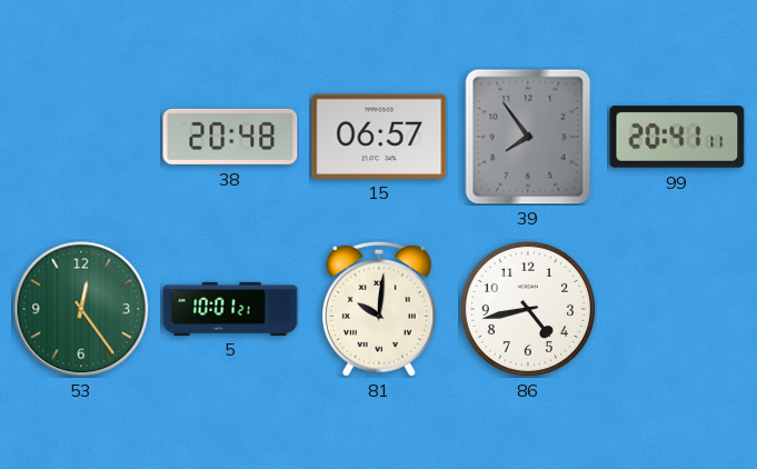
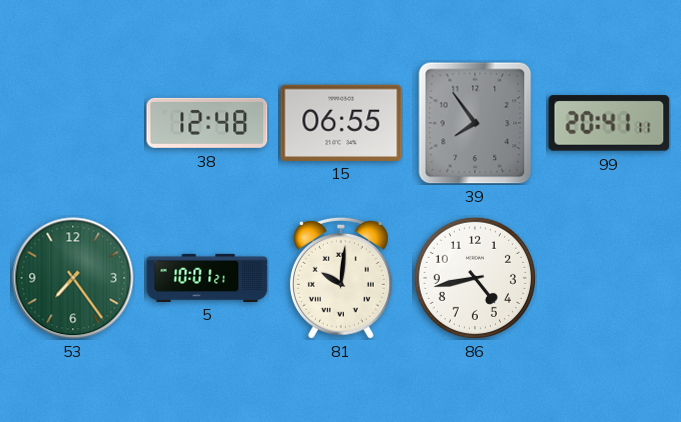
38: 20:48 -> 12:48
15: 06:57 -> 06:55
53: 12:24 -> 7:24
